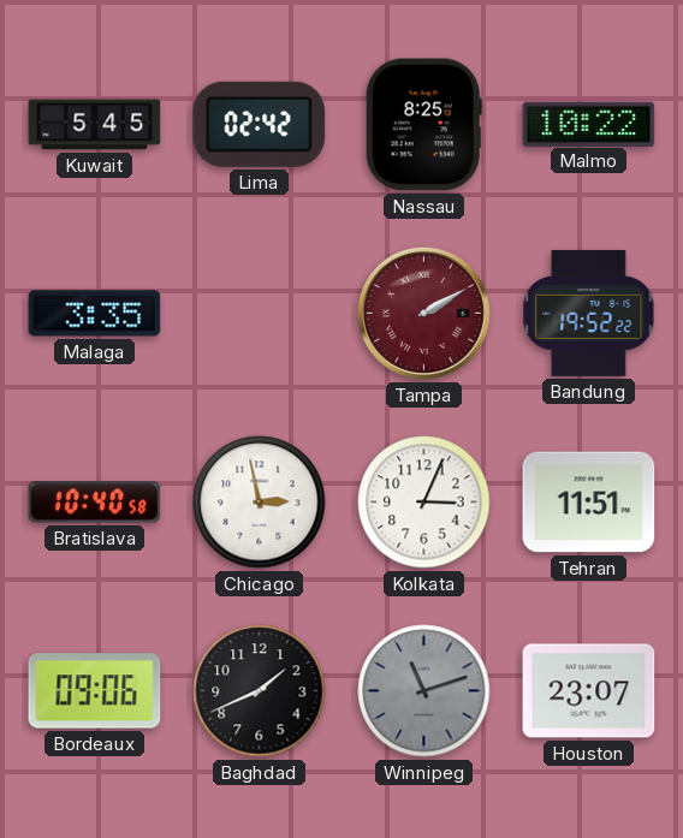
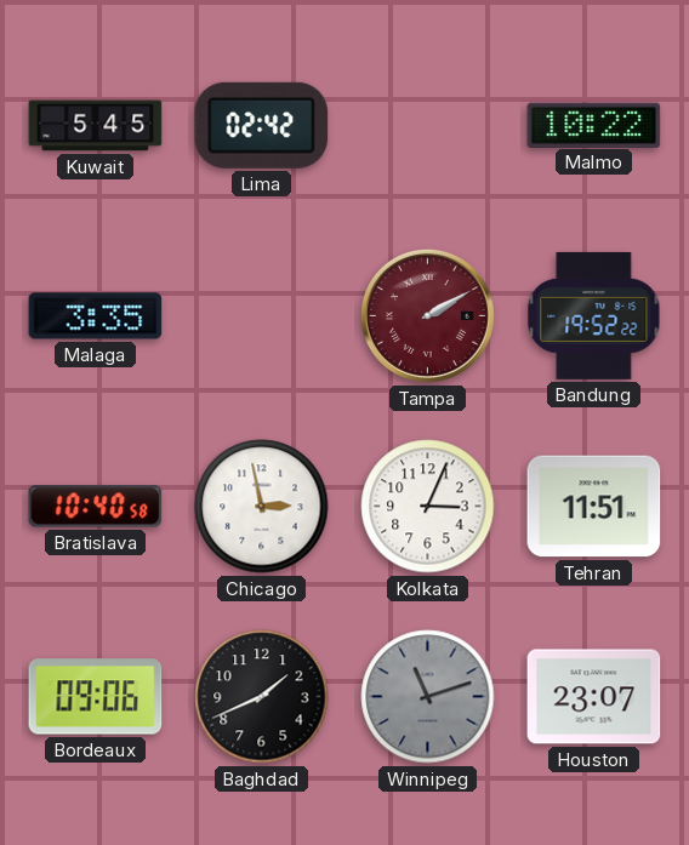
Nassau: 8:25 -> none
